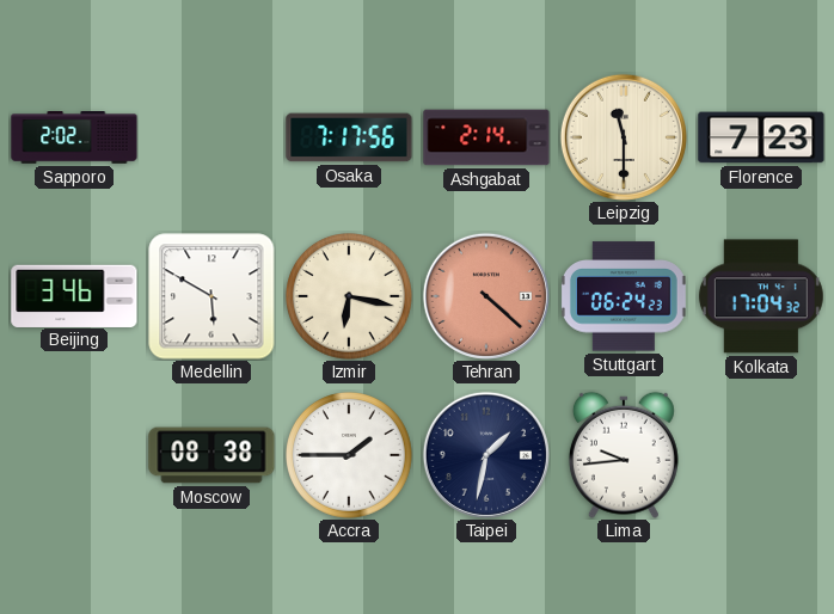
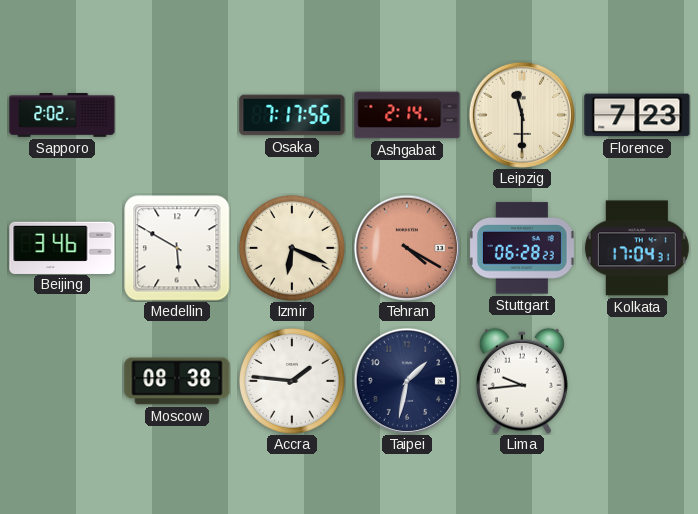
Izmir: 6:17 -> 6:19
Tehran: 4:22 -> 4:20
Stuttgart: 06:24 -> 06:28
Kolkata: 17:04:32 -> 17:04:31
Accra: 1:45 -> 1:46
